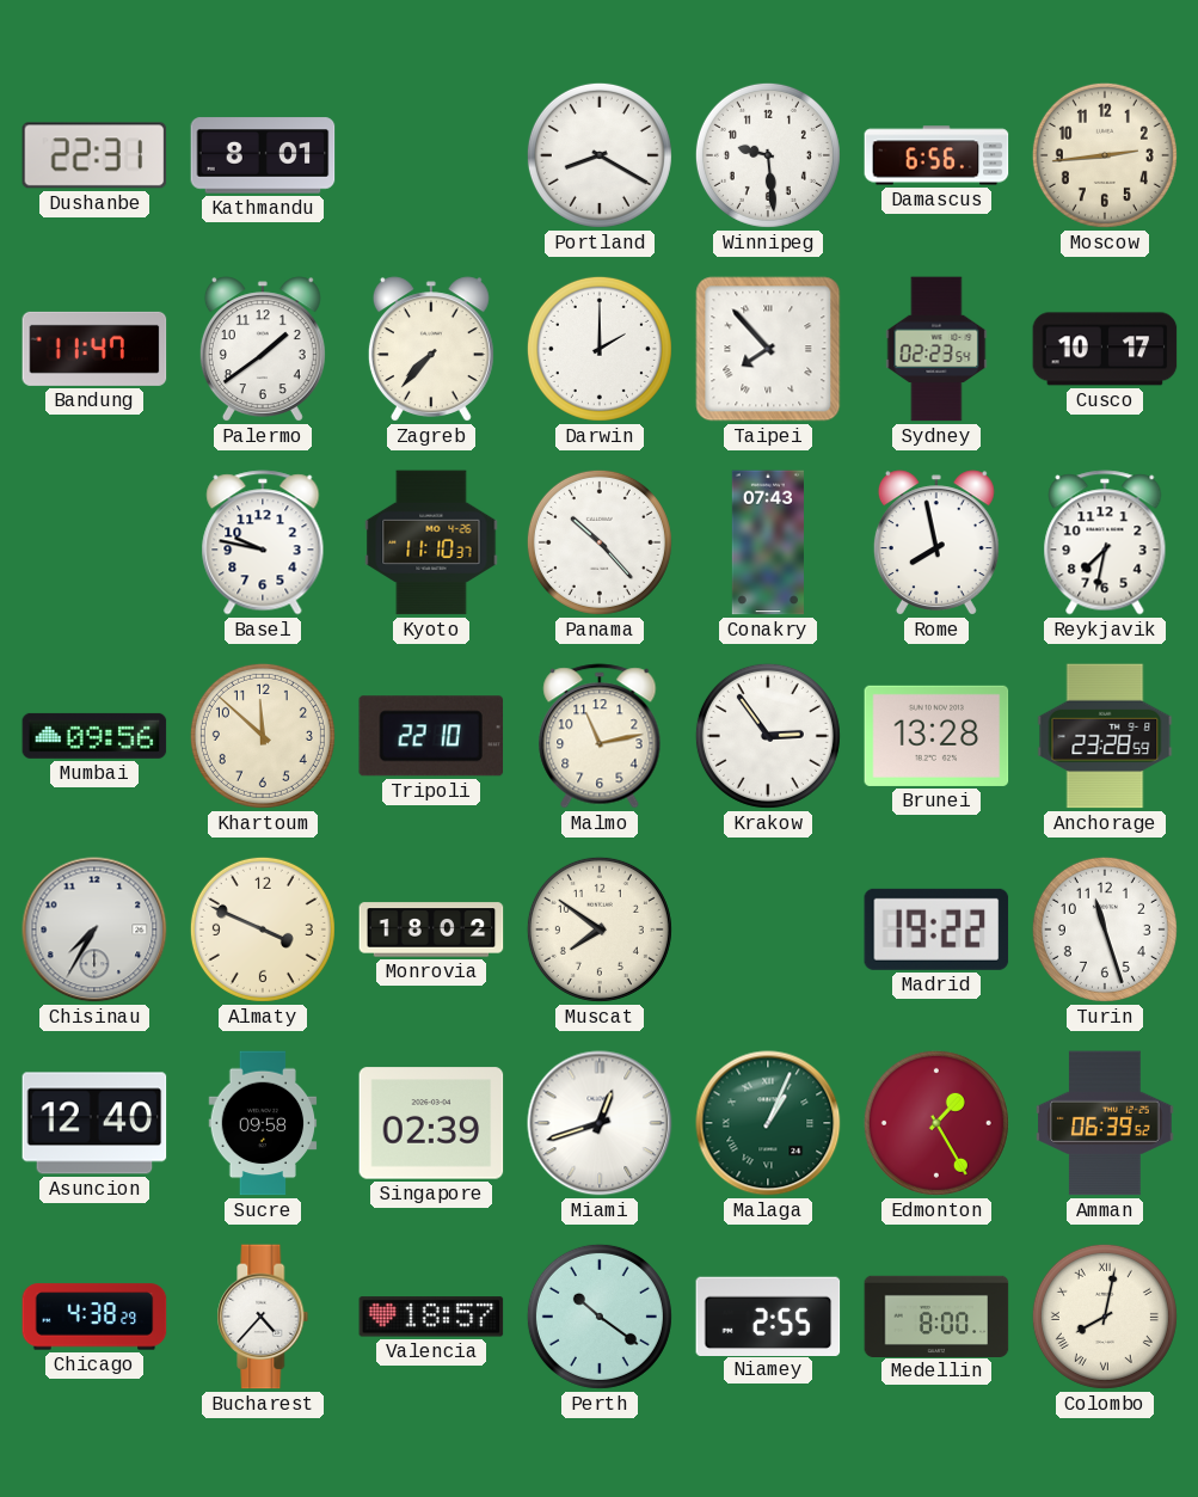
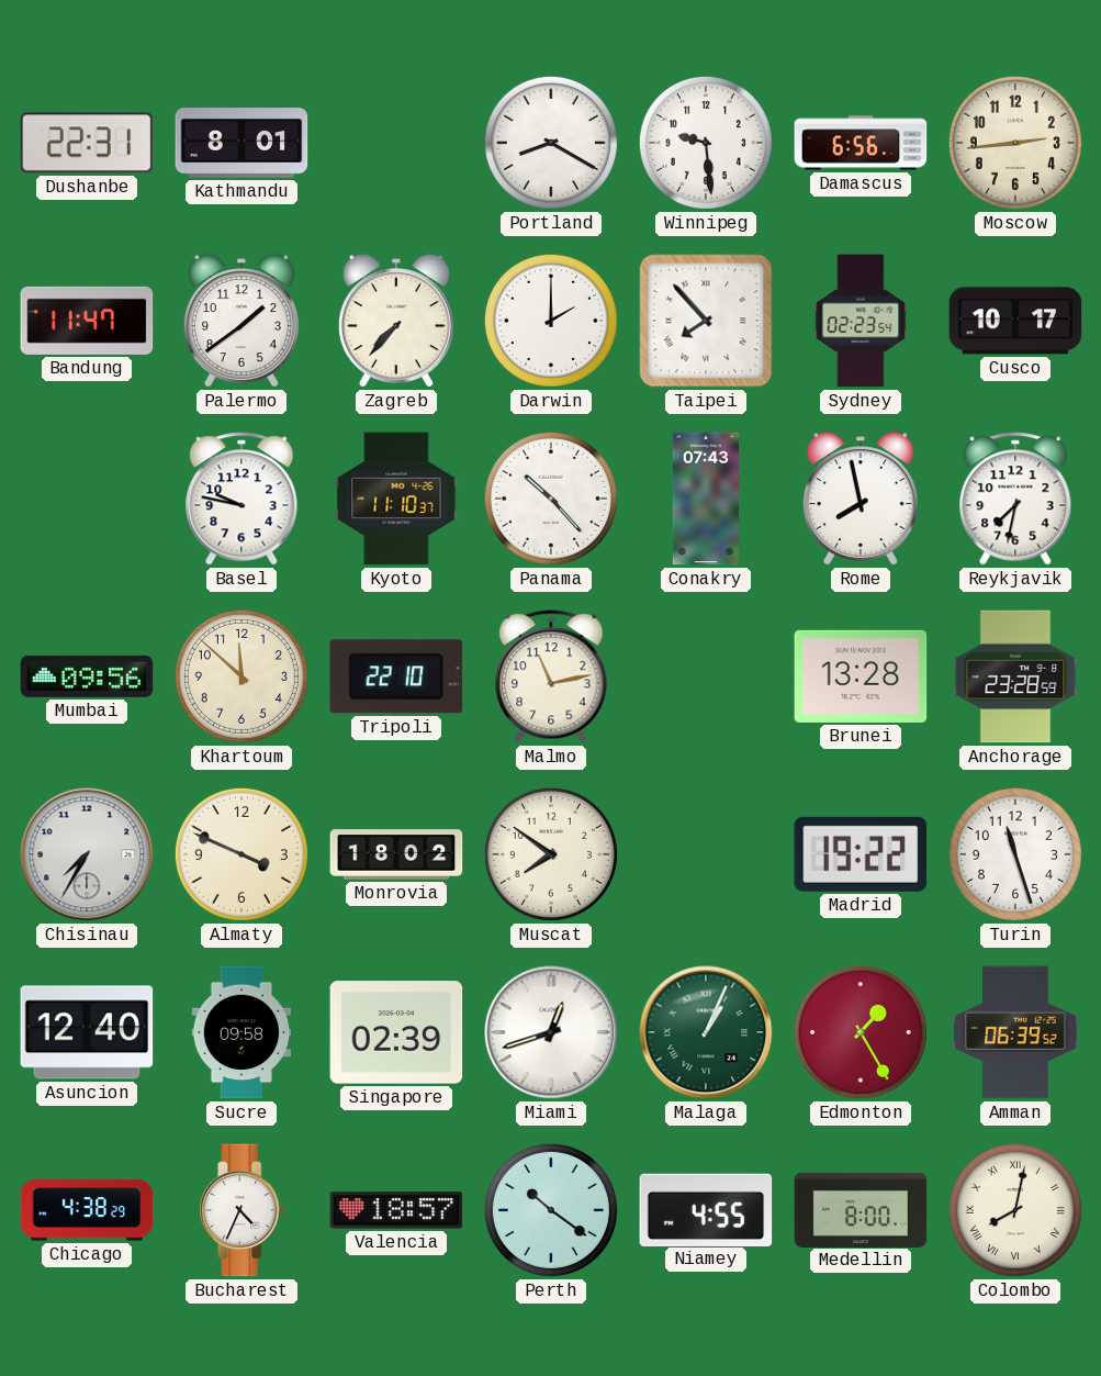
Krakow: 2:54 -> none
Bucharest: 4:37 -> 4:34
Niamey: 2:55 -> 4:55
